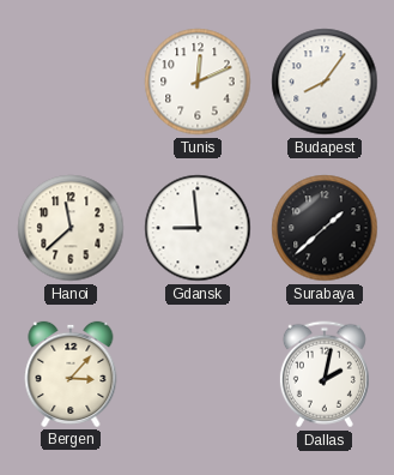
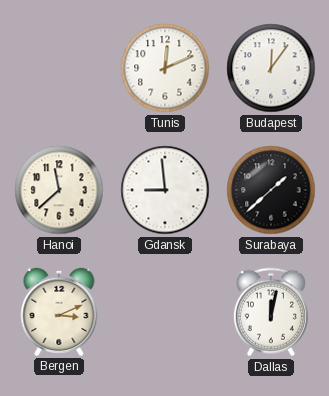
Budapest: 8:06 -> 12:06
Bergen: 3:07 -> 3:11
Dallas: 2:02 -> 12:02
